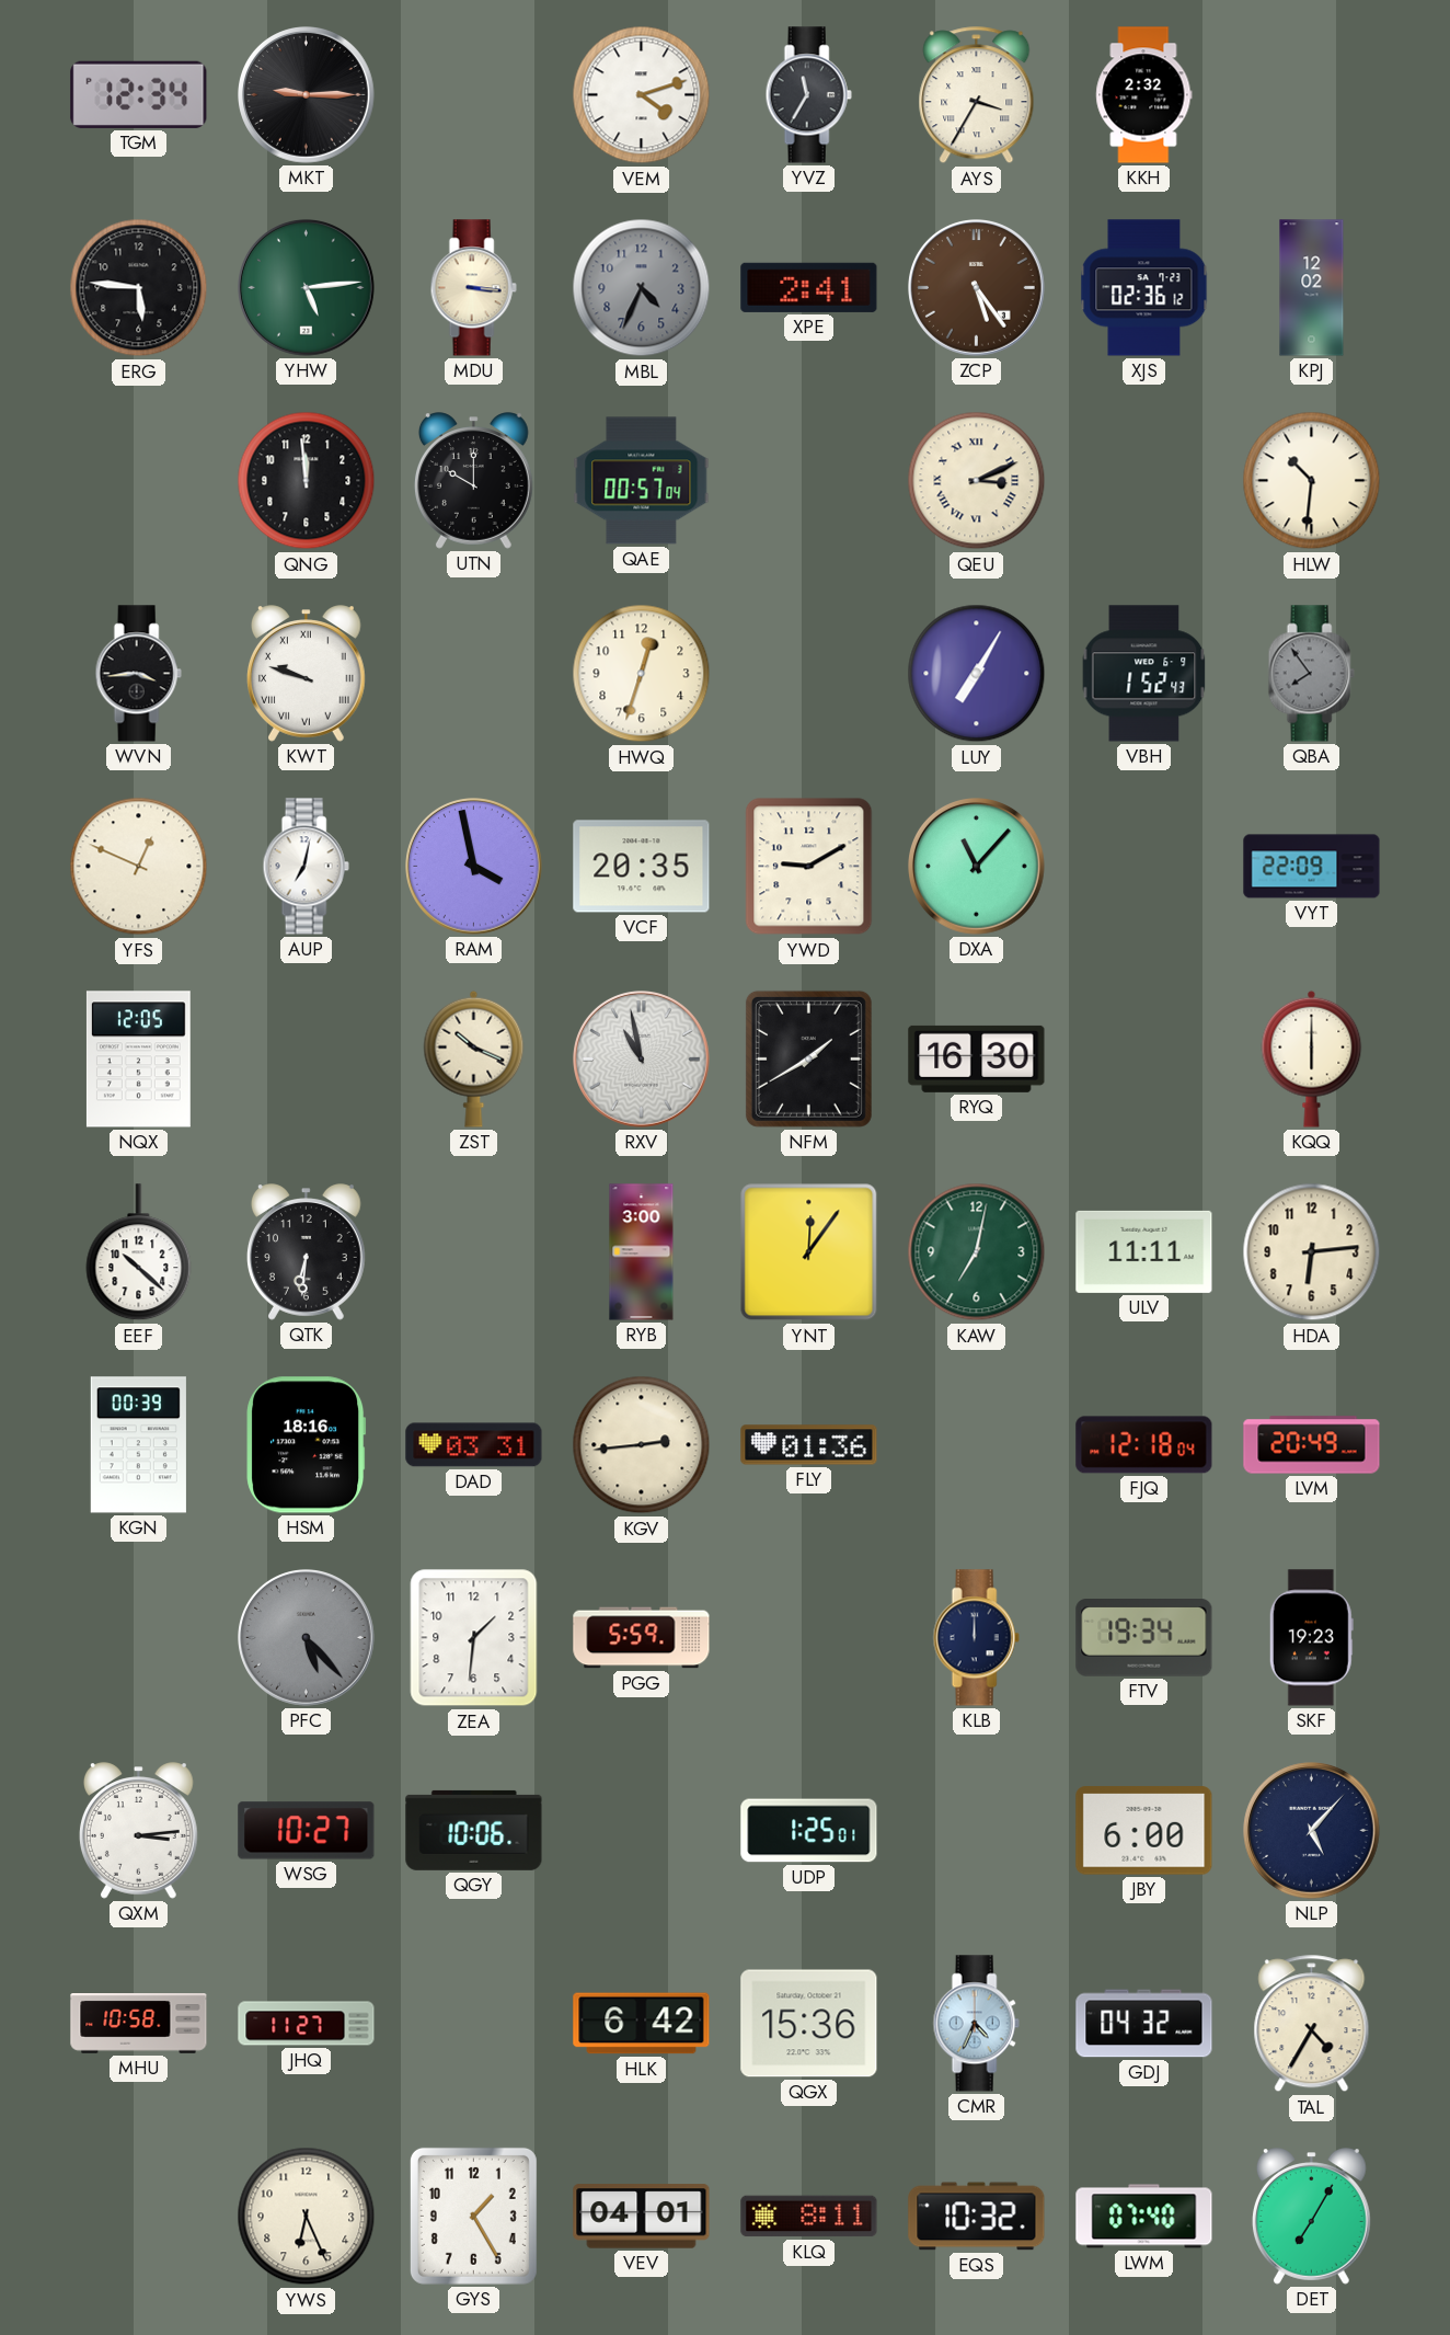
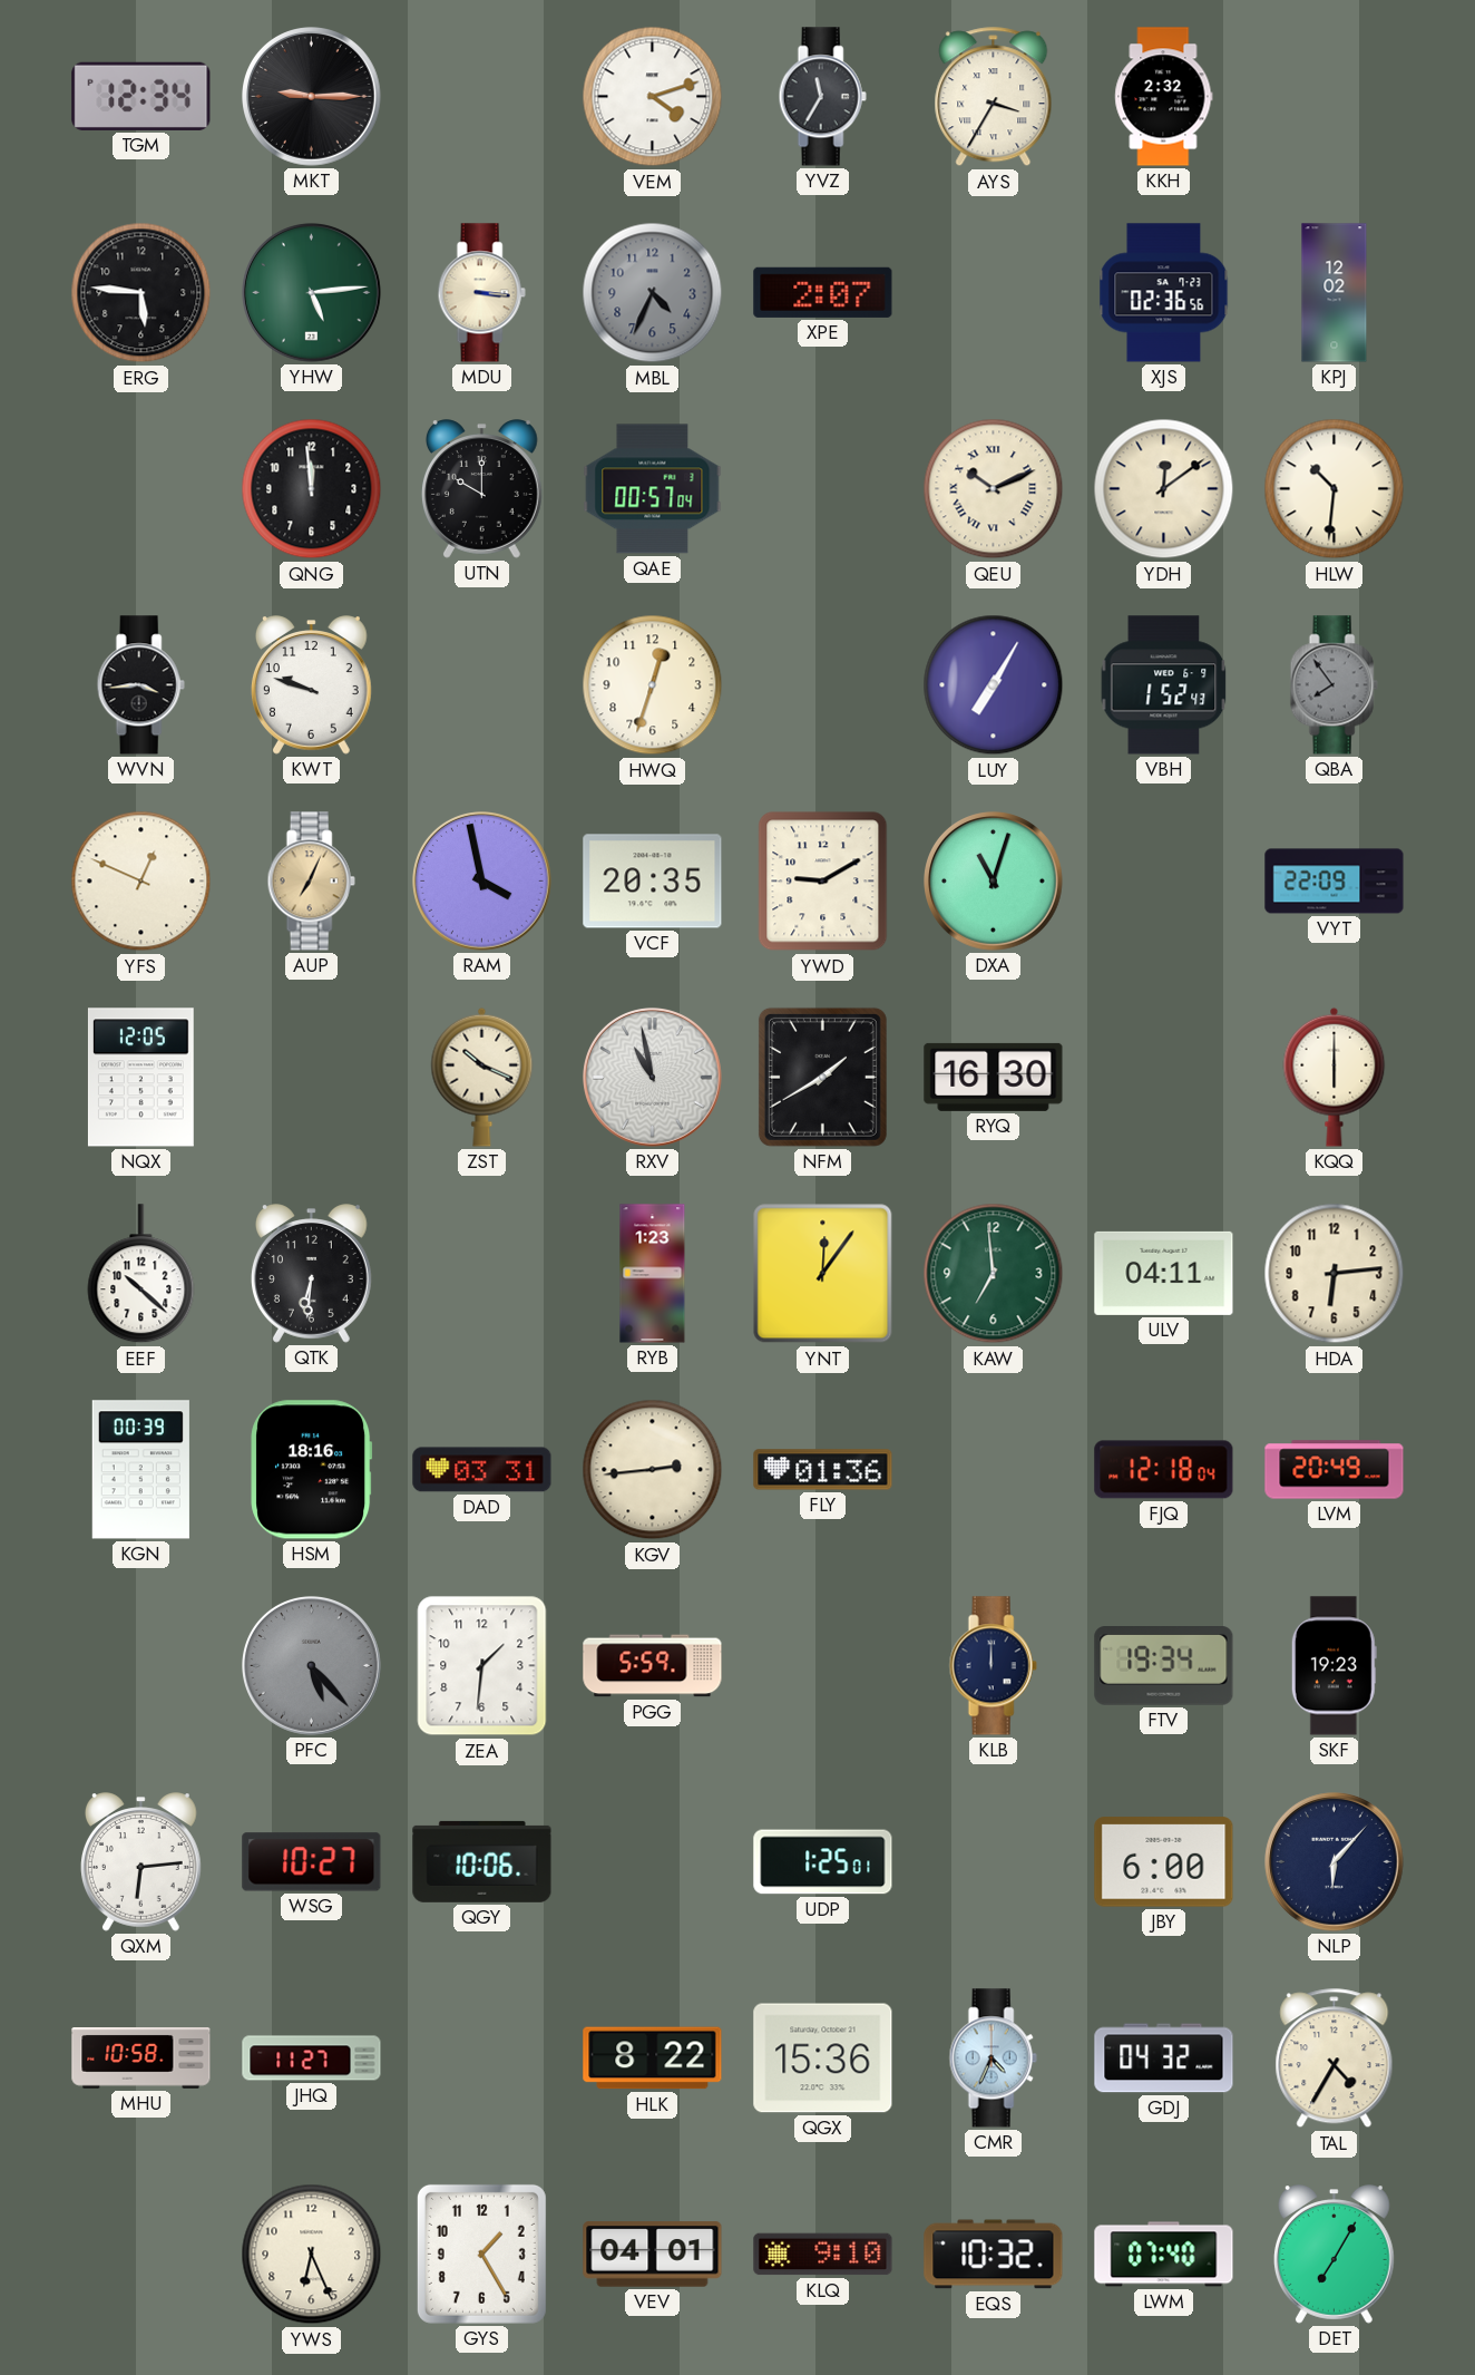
XPE: 2:41 -> 2:07
ZCP: 5:24 -> none
XJS: 02:36:12 -> 02:36:56
QEU: 3:11 -> 10:11
YDH: none -> 12:09
KWT numerals: Roman -> Arabic
AUP: 7:02 -> 7:04
AUP dial: white -> champagne
DXA: 11:07 -> 11:03
RYB: 3:00 -> 1:23
KAW: 7:02 -> 6:59
ULV: 11:11 -> 04:11
QXM: 3:14 -> 6:14
NLP: 5:07 -> 6:07
HLK: 6:42 -> 8:22
KLQ: 8:11 -> 9:10
